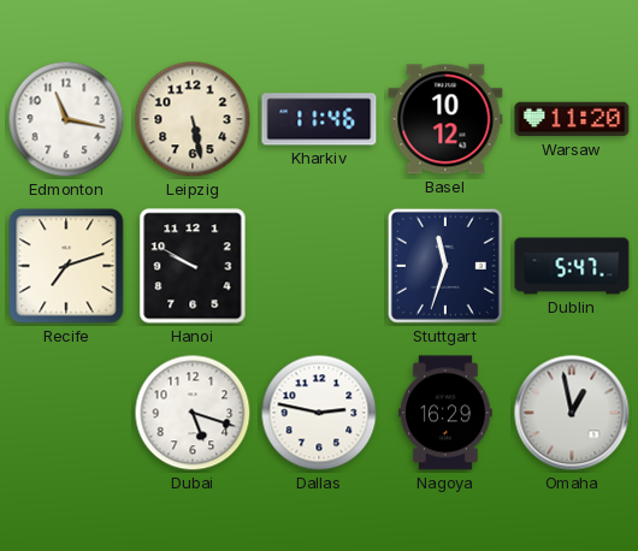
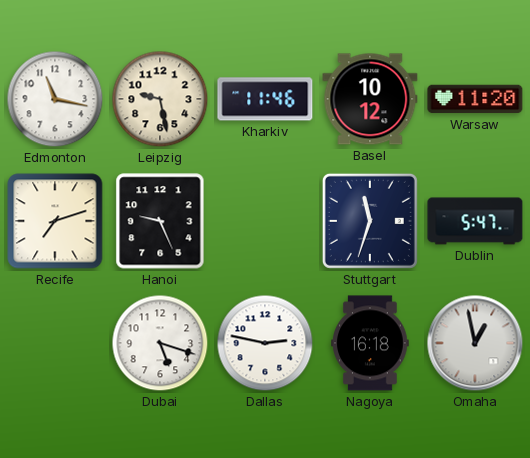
Leipzig: 5:28 -> 9:28
Hanoi: 9:50 -> 9:26
Nagoya: 16:29 -> 16:18
